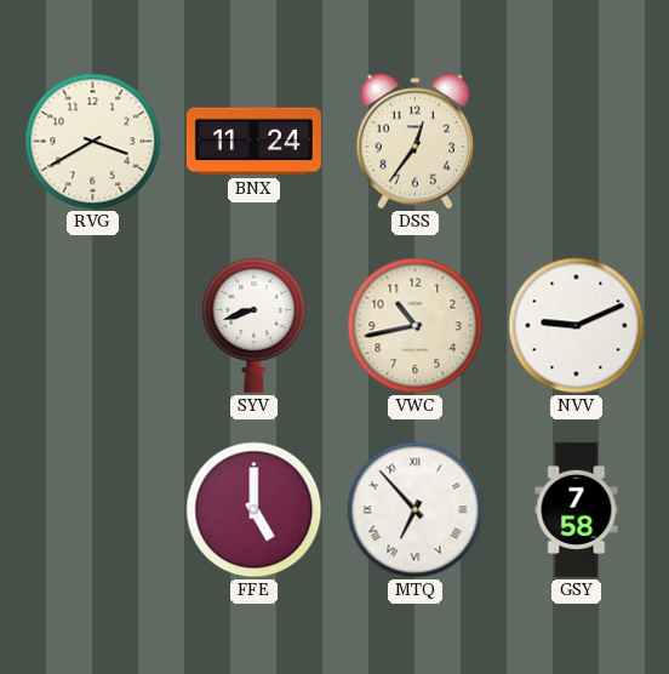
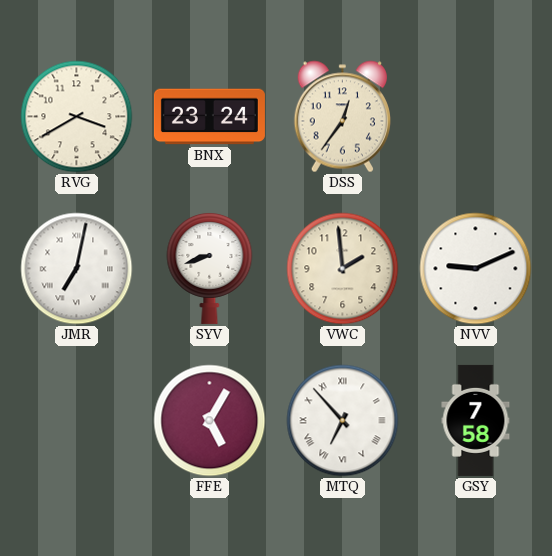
BNX: 11:24 -> 23:24
JMR: none -> 7:02
VWC: 10:43 -> 1:59
FFE: 5:00 -> 5:05
